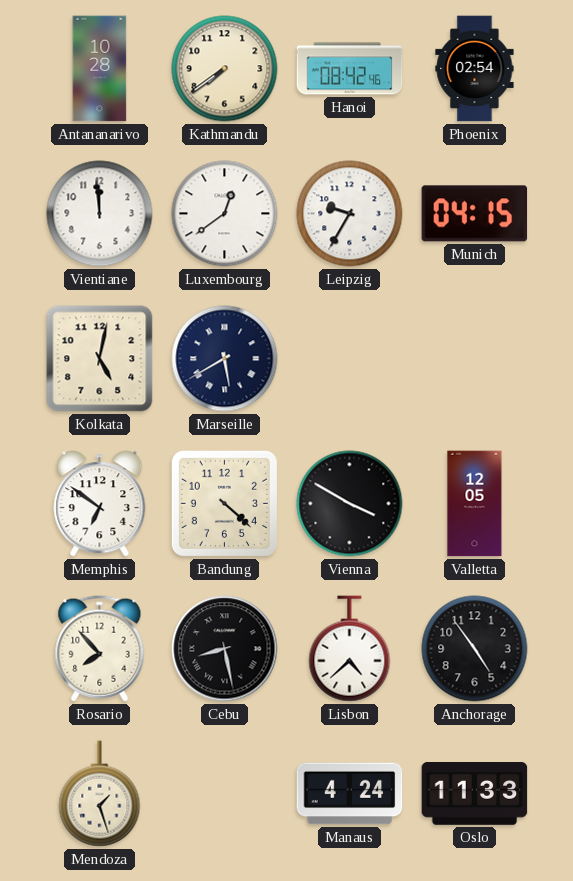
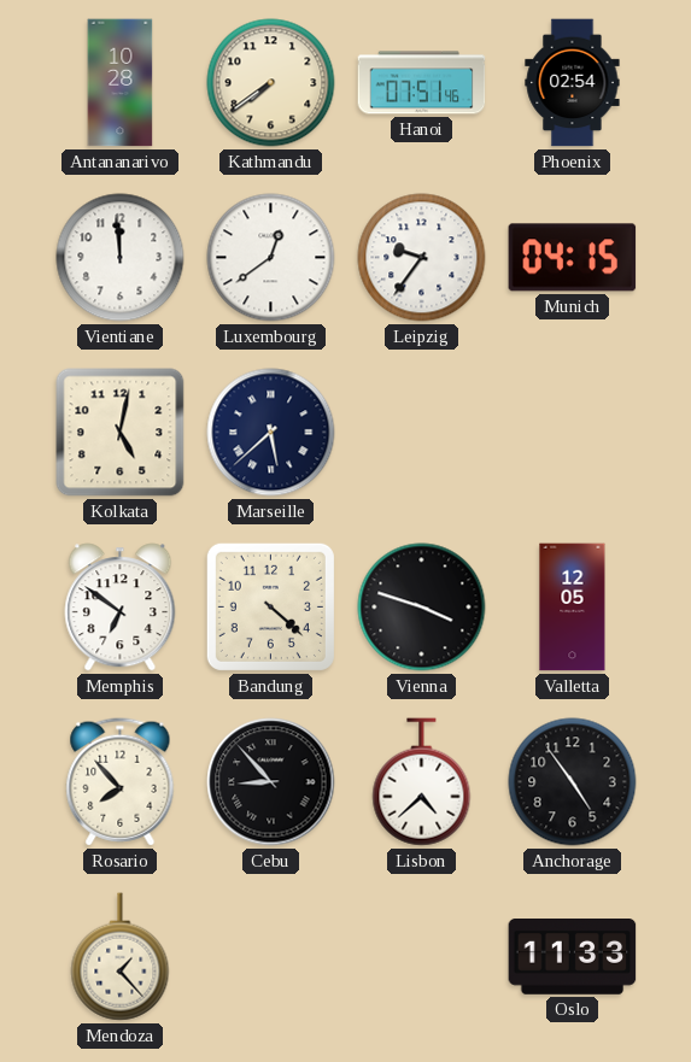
Hanoi: 08:42 -> 07:51
Leipzig: 9:35 -> 9:36
Marseille: 5:40 -> 5:38
Vienna: 3:50 -> 3:48
Cebu: 8:28 -> 8:53
Mendoza: 1:27 -> 1:23
Manaus: 4:24 -> none
